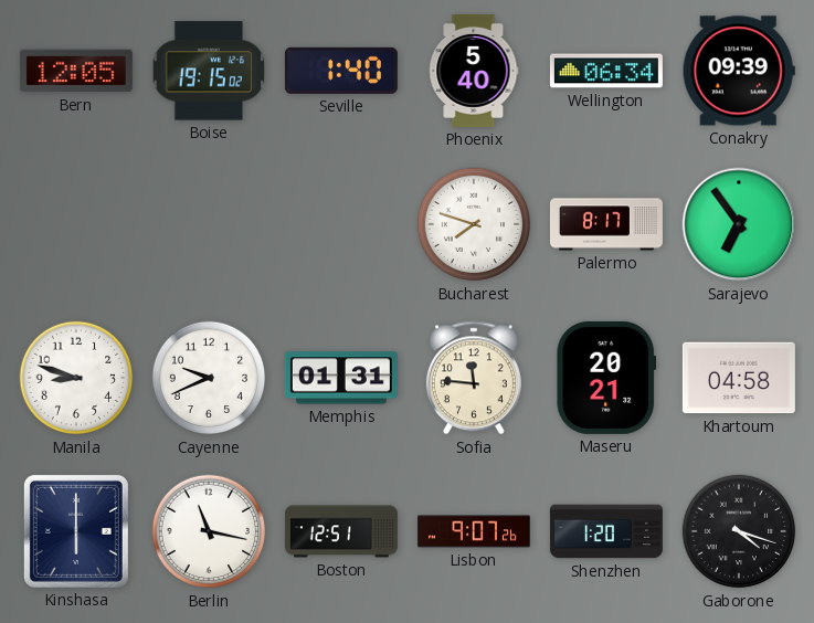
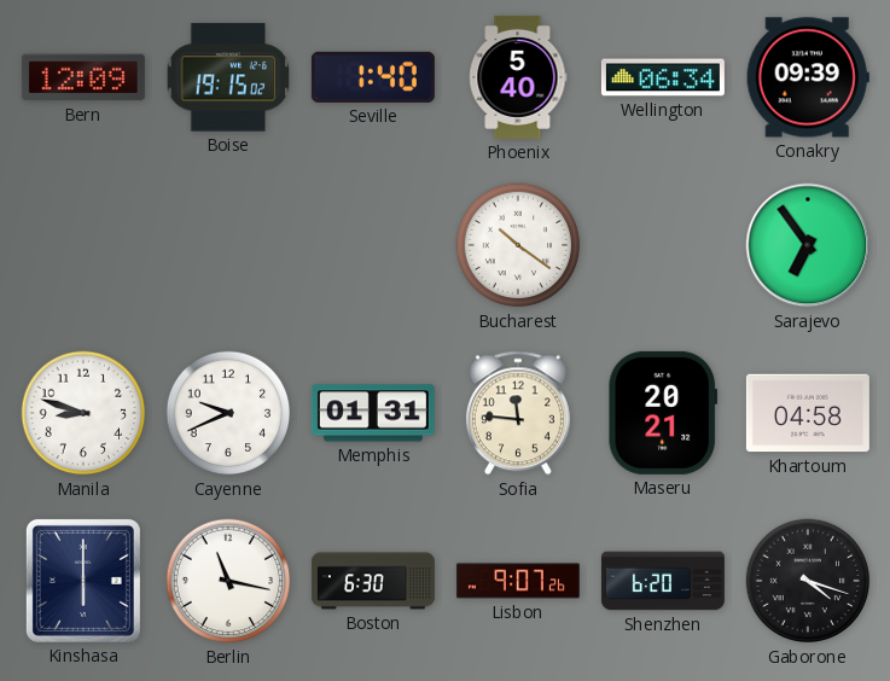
Bern: 12:05 -> 12:09
Bucharest: 7:48 -> 10:21
Palermo: 8:17 -> none
Boston: 12:51 -> 6:30
Shenzhen: 1:20 -> 6:20
